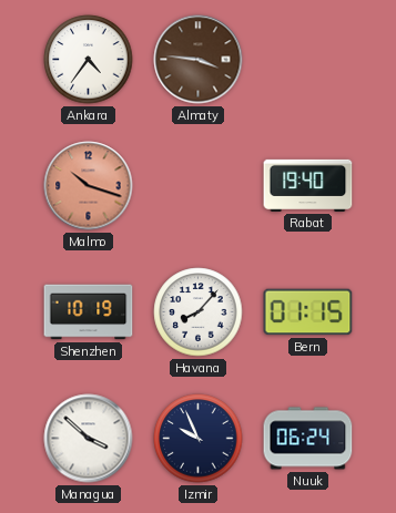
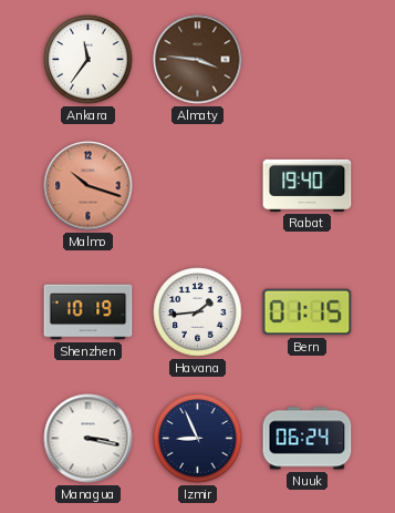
Ankara: 4:36 -> 11:36
Havana: 8:07 -> 1:44
Managua: 3:52 -> 3:17
Izmir: 9:56 -> 8:56
